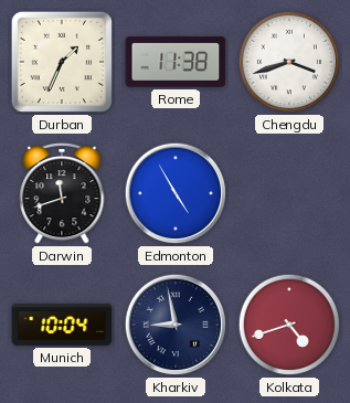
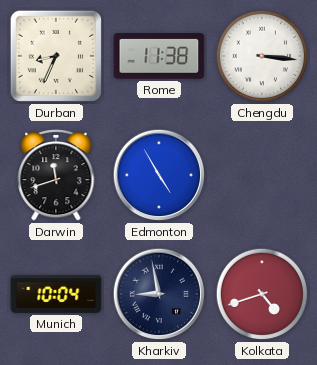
Durban: 1:34 -> 8:34
Chengdu: 3:42 -> 3:16
